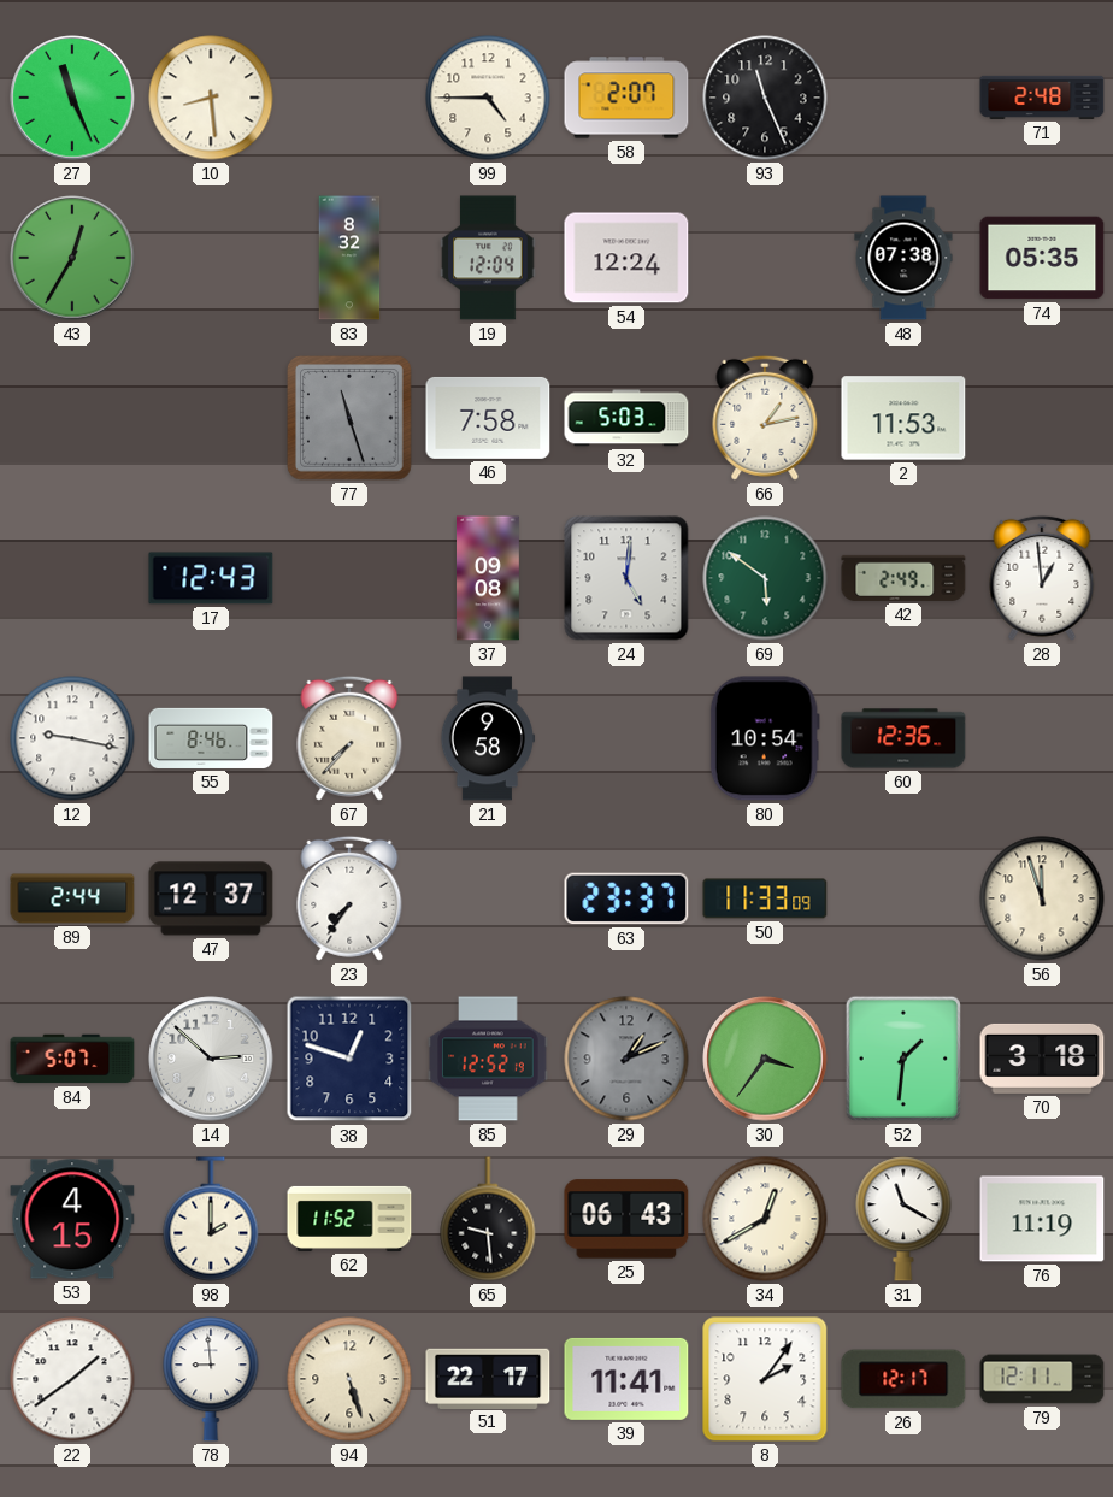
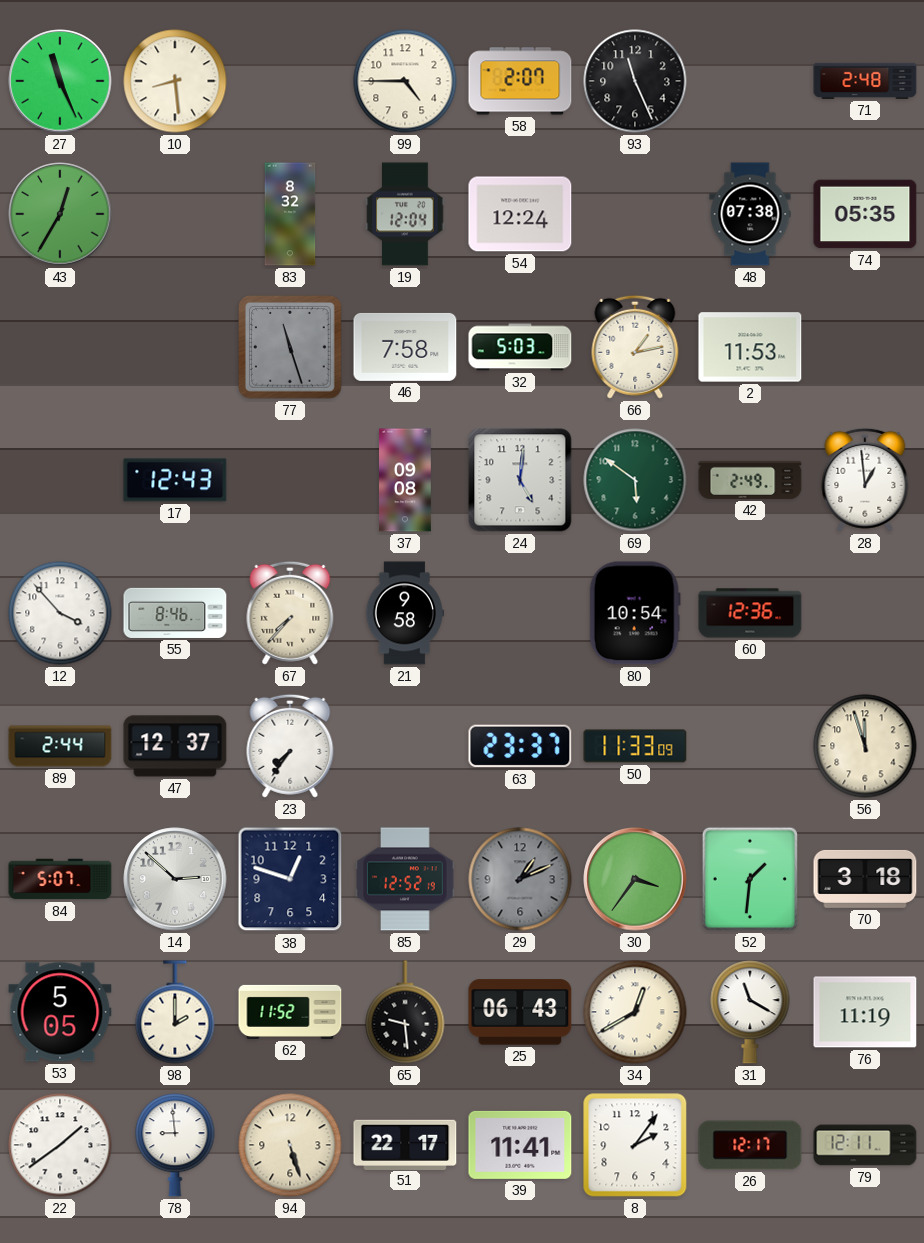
12: 9:17 -> 3:53
53: 4:15 -> 5:05
